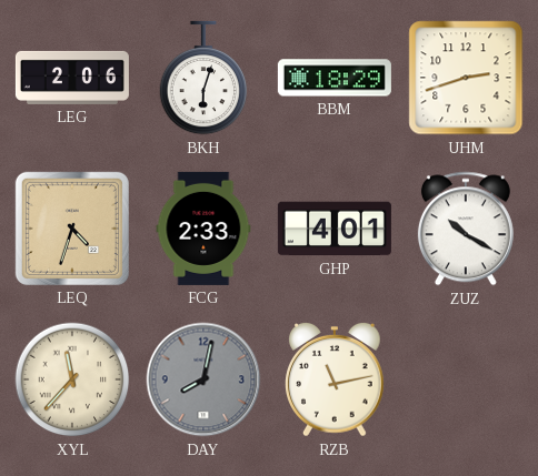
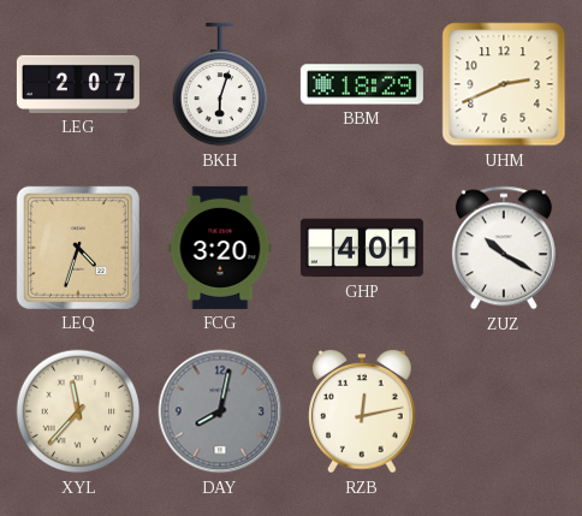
LEG: 2:06 -> 2:07
UHM: 2:42 -> 2:41
FCG: 2:33 -> 3:20
RZB: 11:13 -> 12:13
